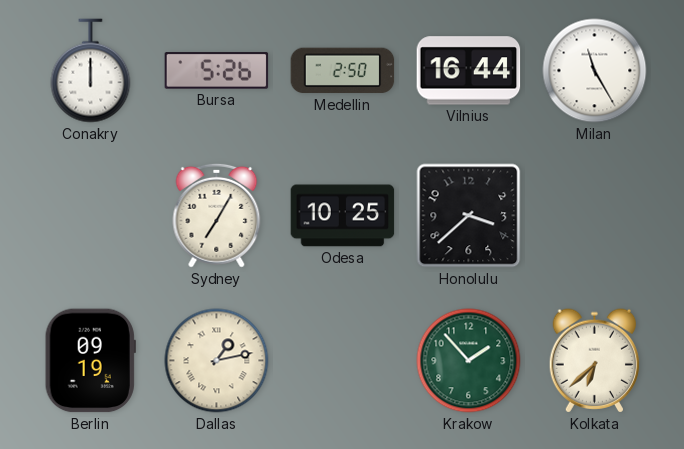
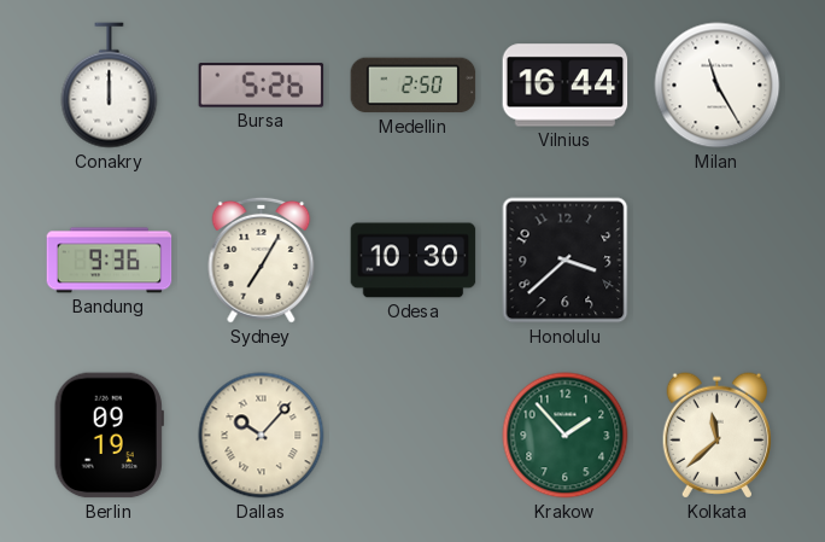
Bandung: none -> 9:36
Odesa: 10:25 -> 10:30
Dallas: 1:13 -> 10:07
Kolkata: 6:38 -> 11:38
